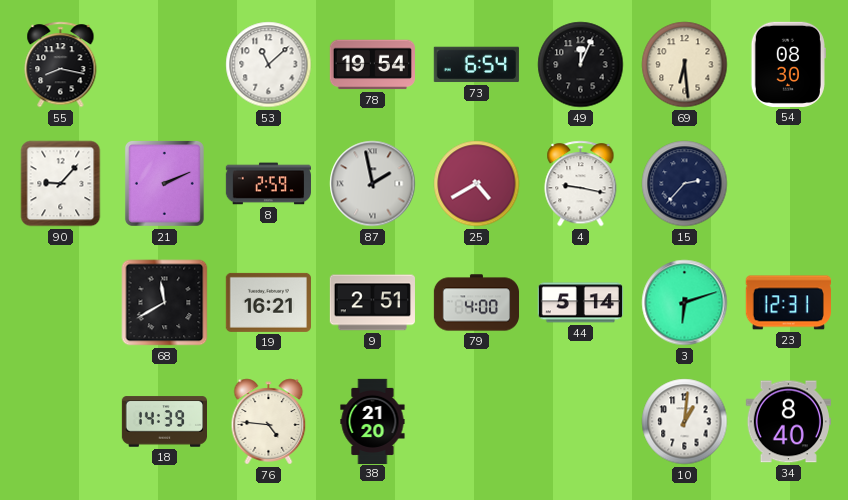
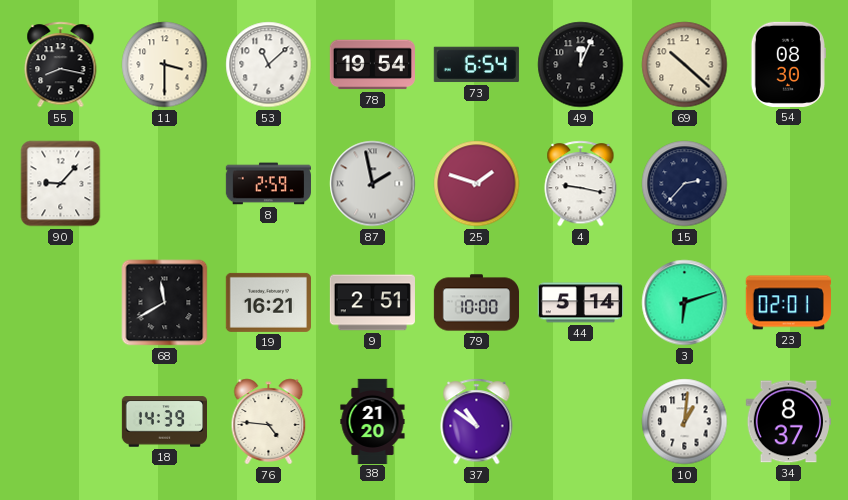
11: none -> 3:30
69: 6:29 -> 10:22
21: 2:11 -> none
25: 4:40 -> 1:48
79: 4:00 -> 10:00
23: 12:31 -> 02:01
37: none -> 10:51
34: 8:40 -> 8:37
